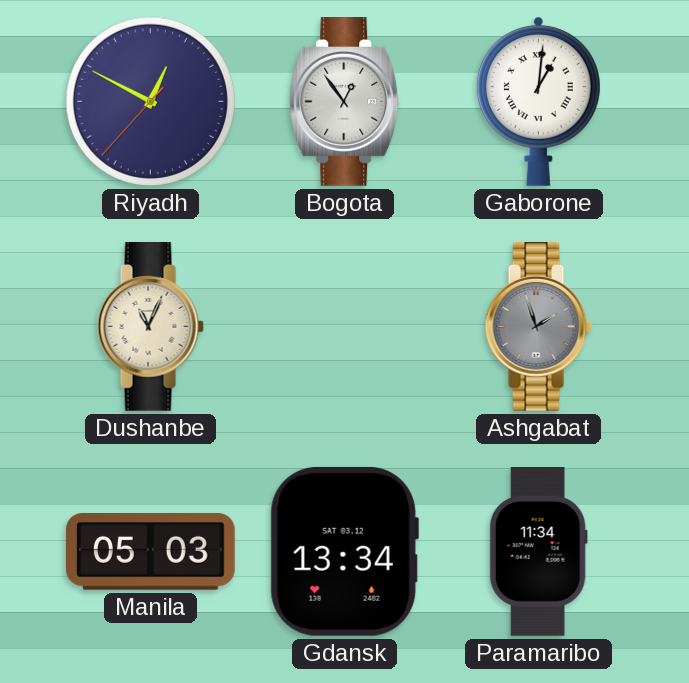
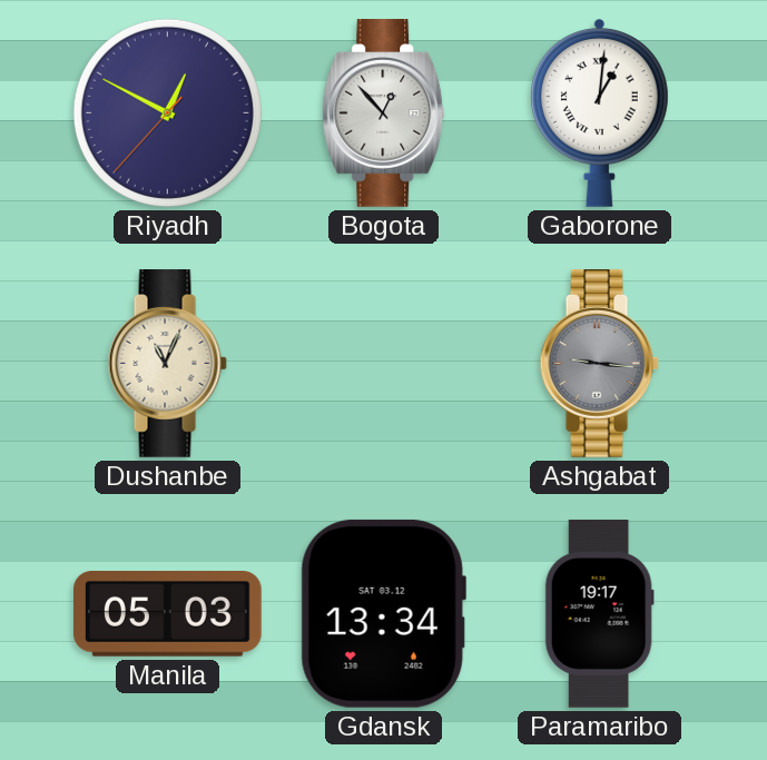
Bogota: 12:54 -> 12:53
Ashgabat: 1:57 -> 9:16
Paramaribo: 11:34 -> 19:17
